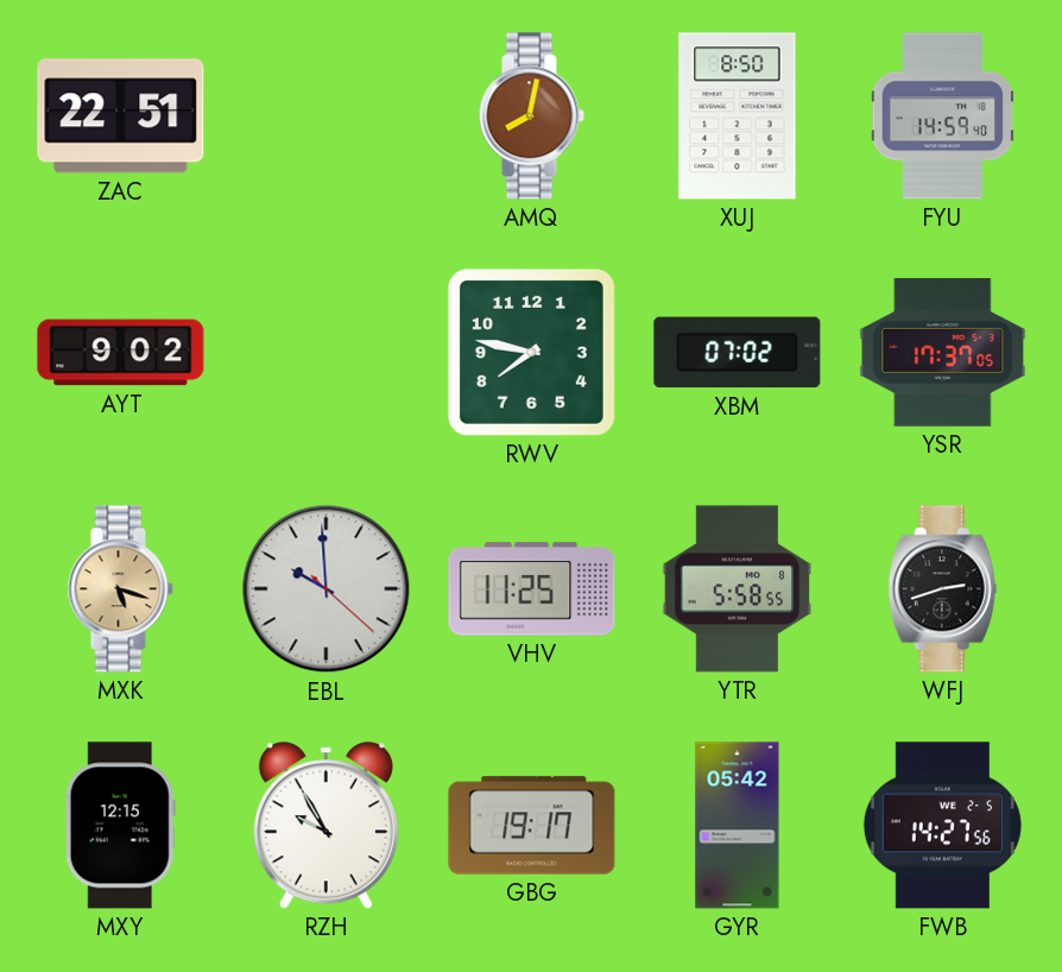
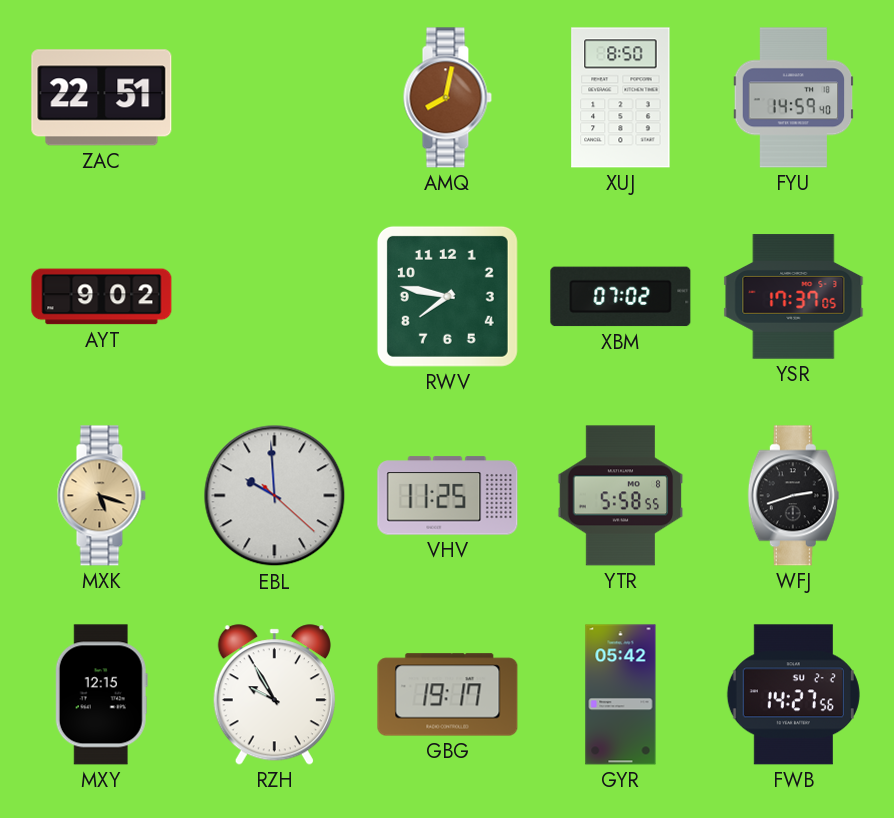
FWB date: WE 2-5 -> SU 2-2
